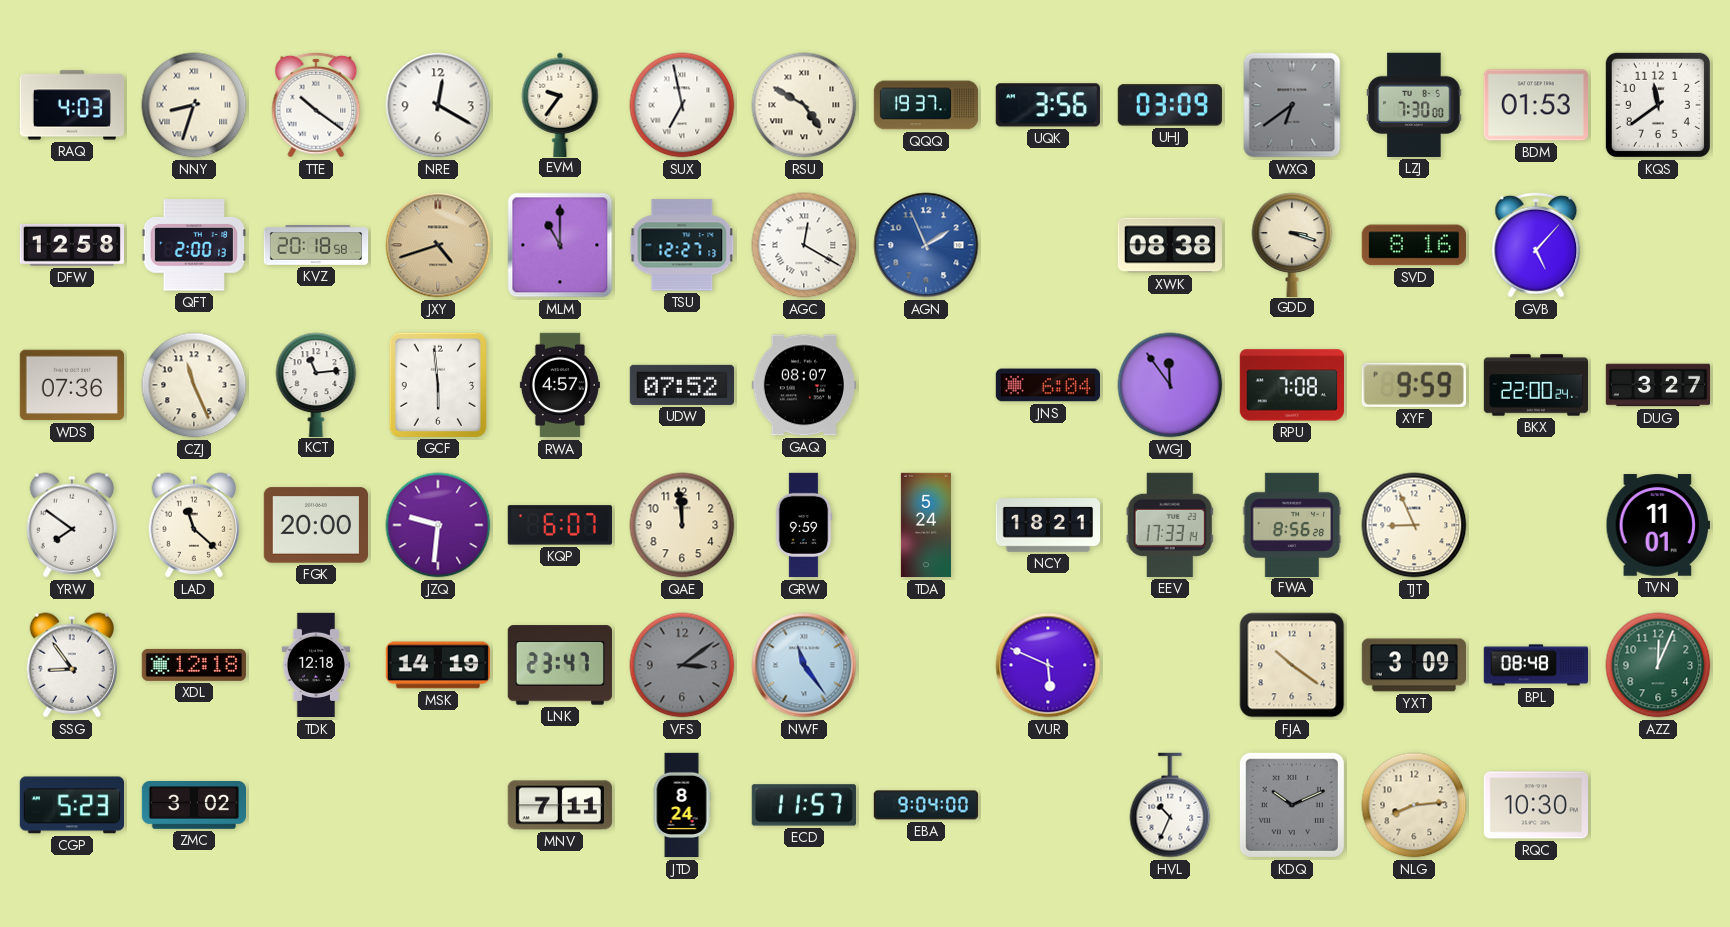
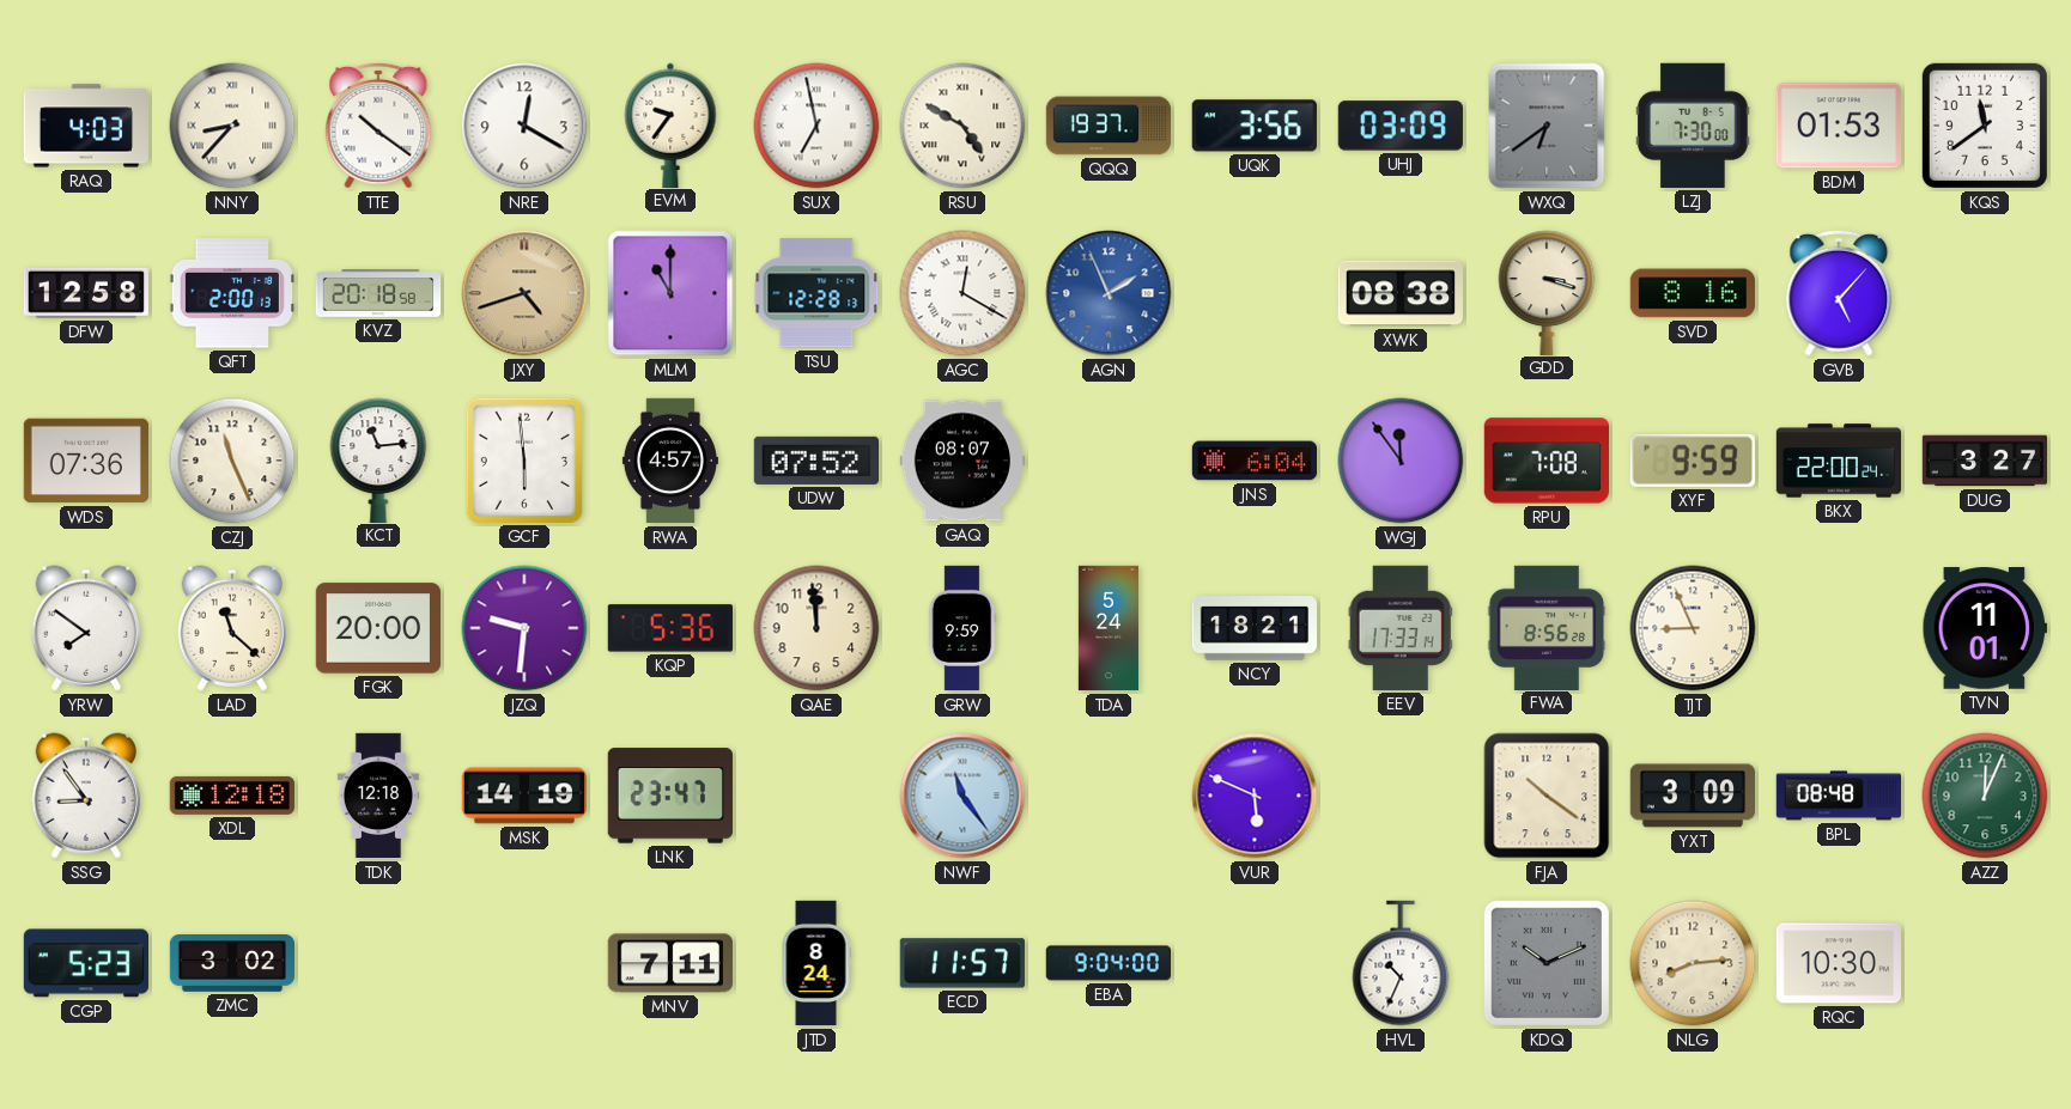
NNY: 8:33 -> 8:37
TSU: 12:27 -> 12:28
KQP: 6:07 -> 5:36
VFS: 3:09 -> none
